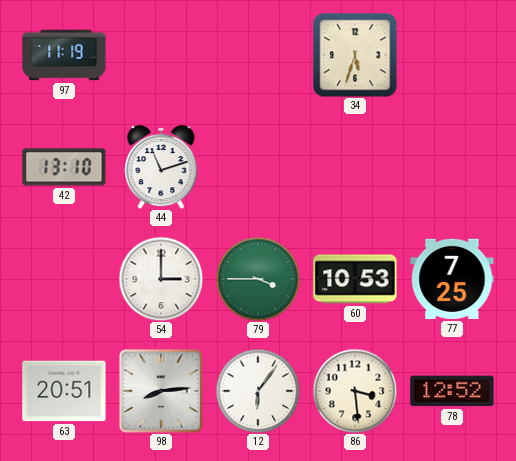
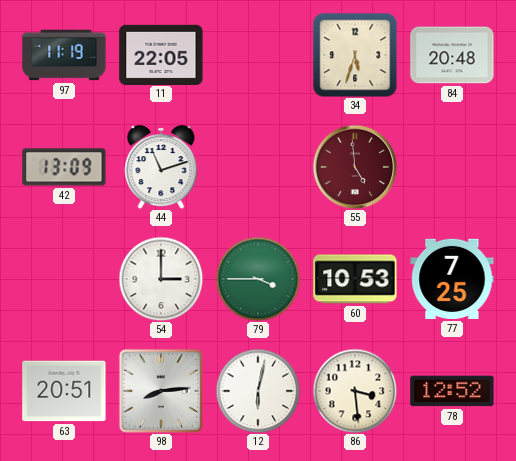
11: none -> 22:05
84: none -> 20:48
42: 13:10 -> 13:09
55: none -> 4:59
12: 6:06 -> 6:02
